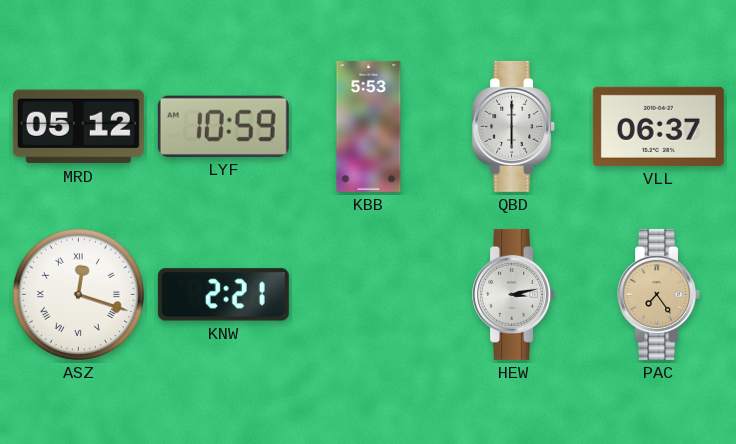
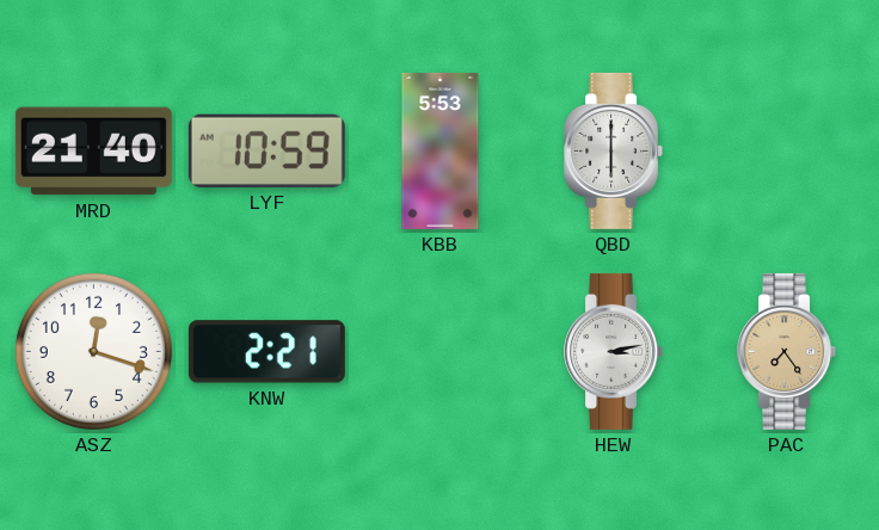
MRD: 05:12 -> 21:40
VLL: 06:37 -> none
ASZ numerals: Roman -> Arabic
